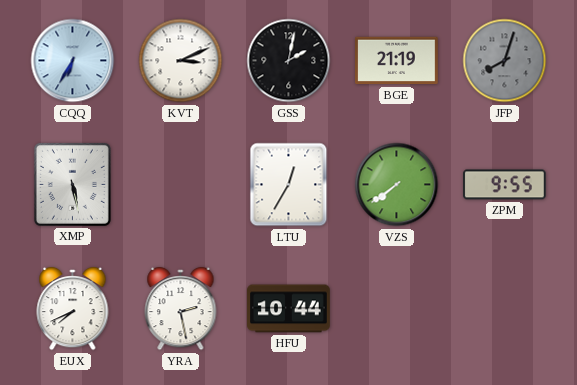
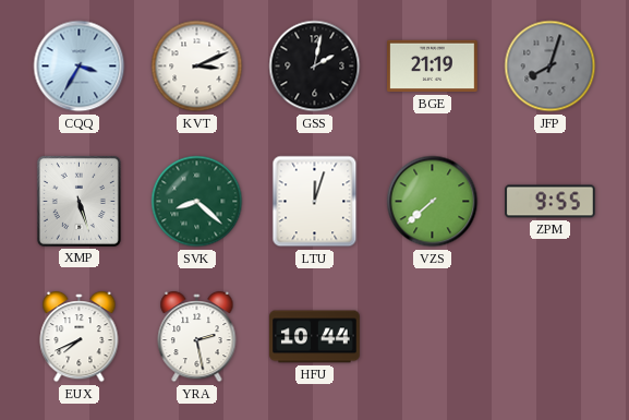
CQQ: 6:35 -> 3:35
XMP: 5:28 -> 5:27
SVK: none -> 8:22
LTU: 12:35 -> 12:03
VZS: 7:39 -> 7:38
